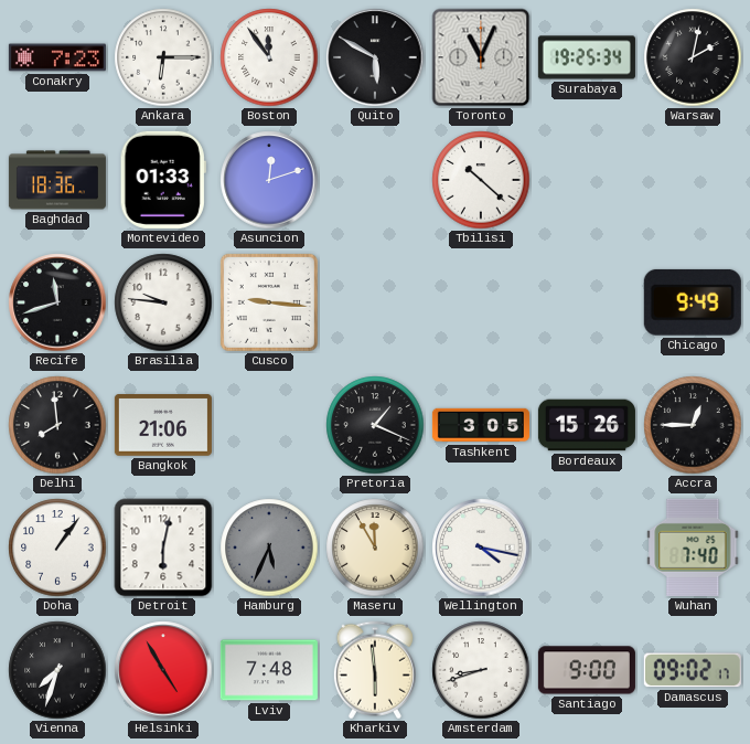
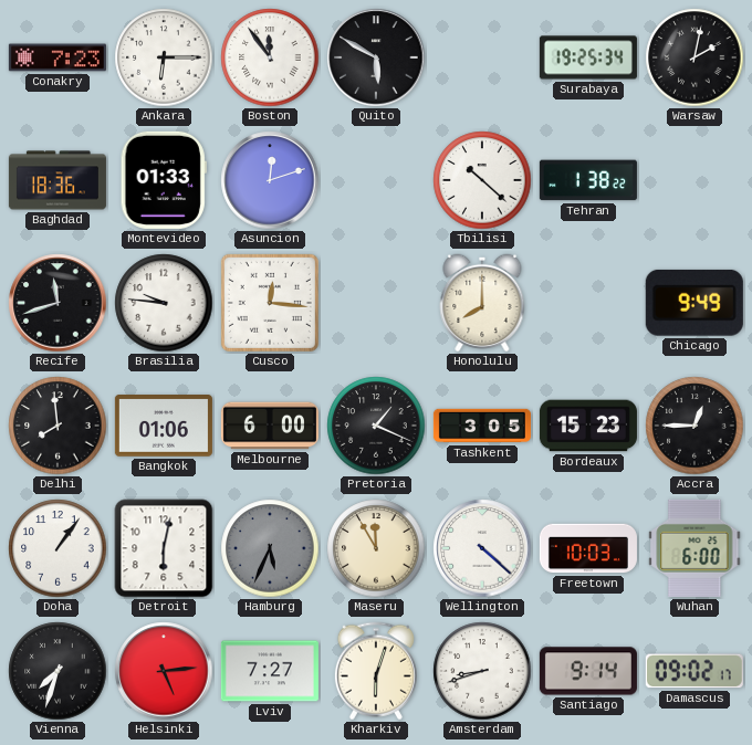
Toronto: 11:04 -> none
Tehran: none -> 1:38
Cusco: 9:16 -> 12:16
Honolulu: none -> 8:00
Bangkok: 21:06 -> 01:06
Melbourne: none -> 6:00
Bordeaux: 15:26 -> 15:23
Wellington: 4:17 -> 4:22
Freetown: none -> 10:03
Wuhan: 7:40 -> 6:00
Helsinki: 4:55 -> 5:14
Lviv: 7:48 -> 7:27
Kharkiv: 5:59 -> 6:03
Santiago: 9:00 -> 9:14
